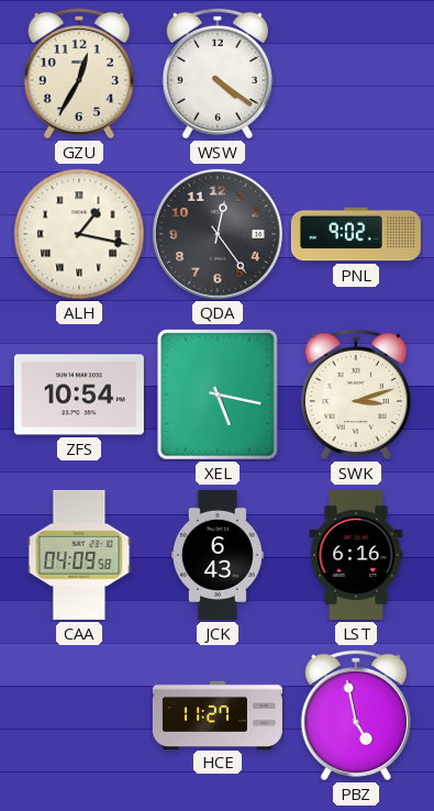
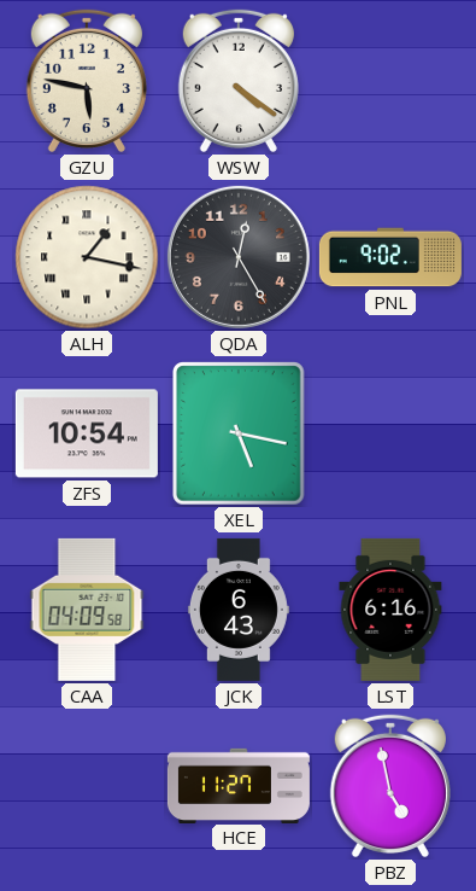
GZU: 12:35 -> 5:47
QDA: 12:24 -> 12:25
SWK: 3:12 -> none
